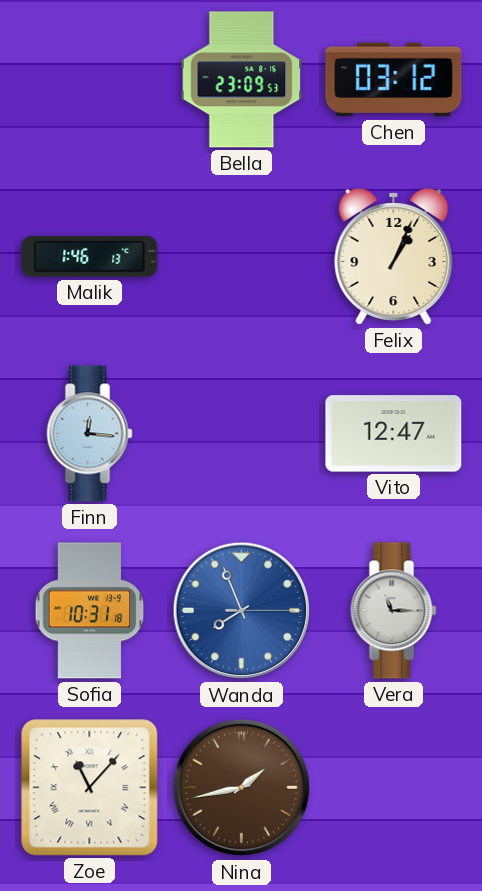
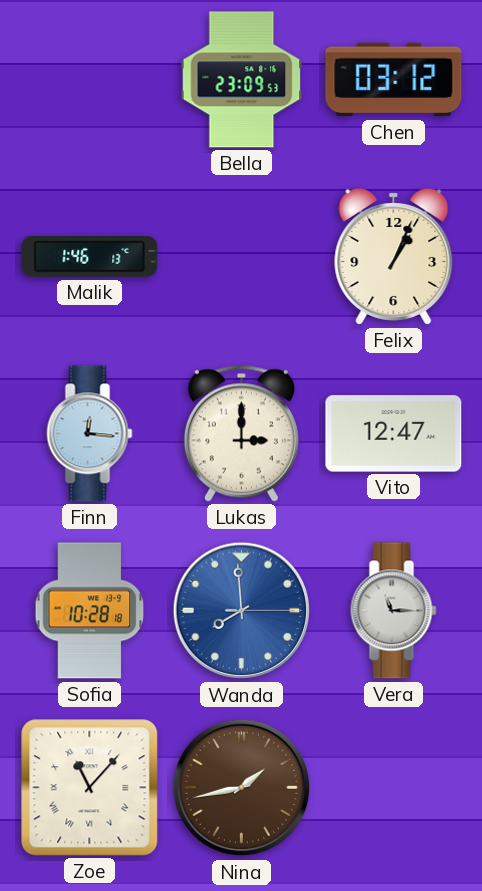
Lukas: none -> 3:00
Sofia: 10:31 -> 10:28
Wanda: 7:56 -> 7:59
